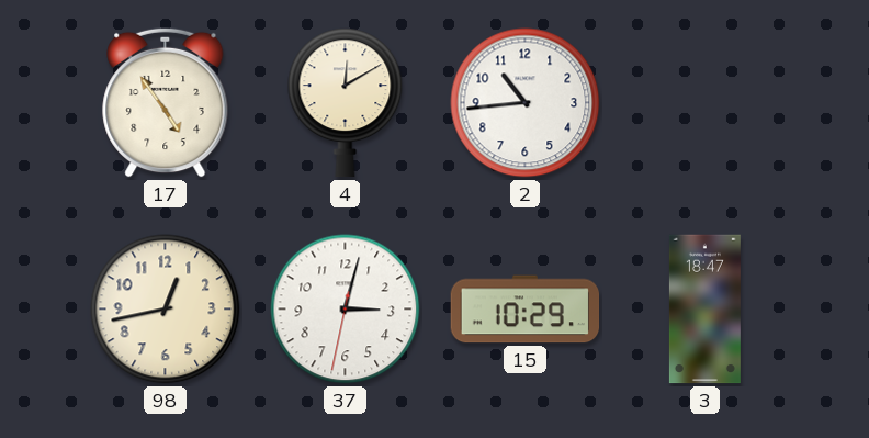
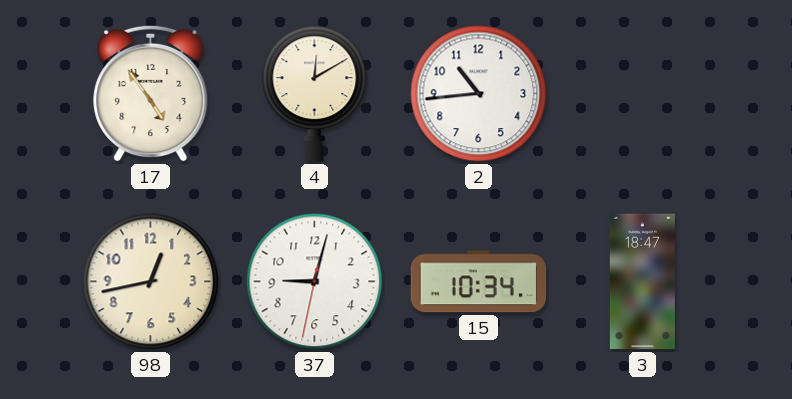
37: 3:02 -> 9:02
15: 10:29 -> 10:34
